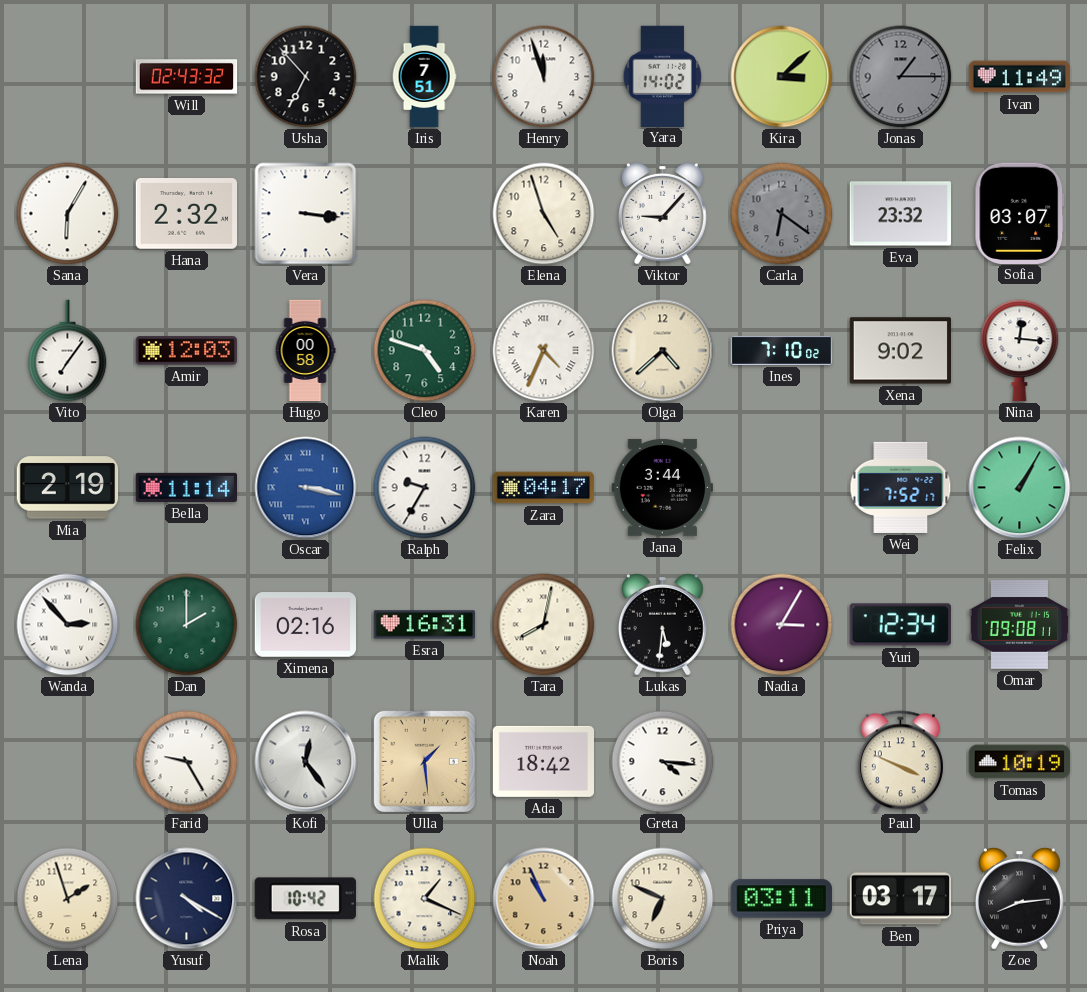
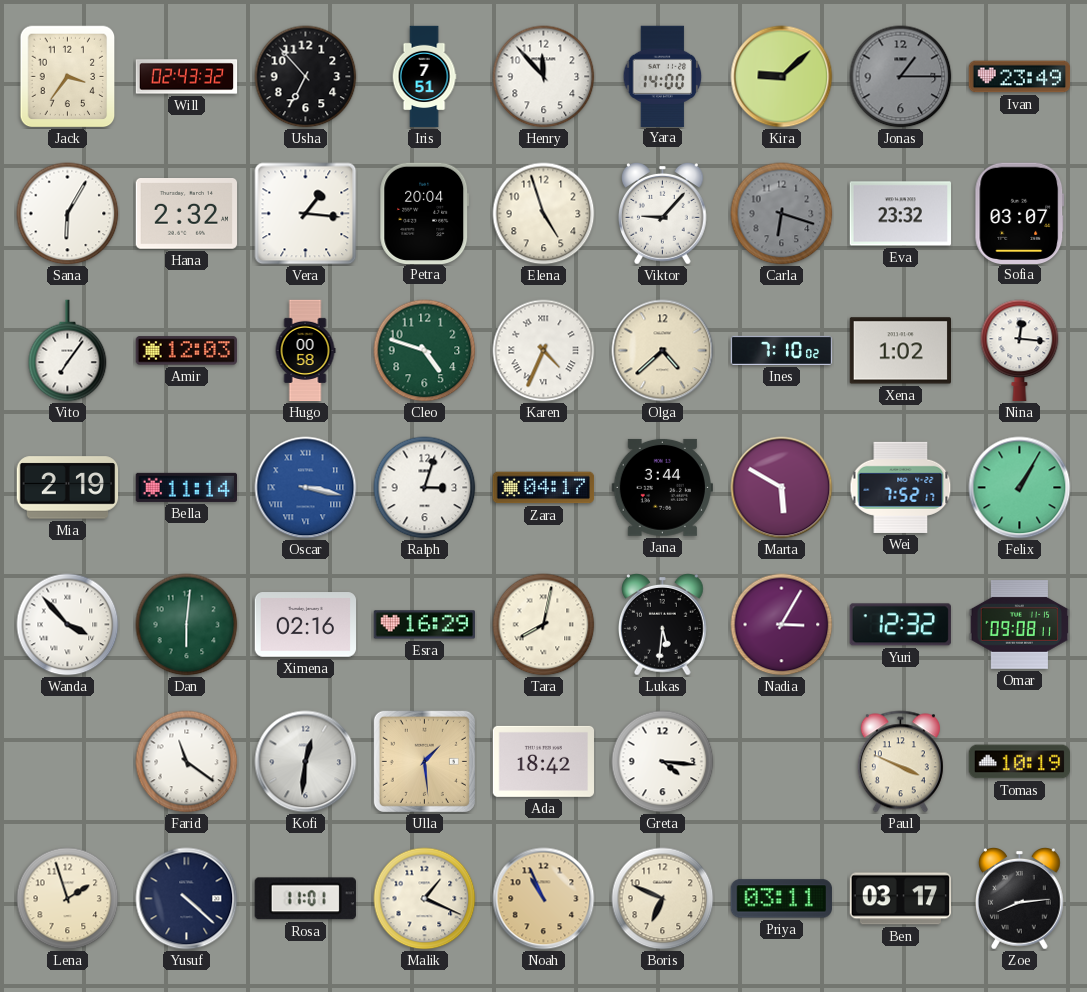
Jack: none -> 3:36
Henry: 11:57 -> 11:53
Yara: 14:02 -> 14:00
Kira: 3:08 -> 9:08
Ivan: 11:49 -> 23:49
Vera: 3:16 -> 1:16
Petra: none -> 20:04
Carla: 6:21 -> 6:18
Xena: 9:02 -> 1:02
Ralph: 9:35 -> 3:03
Marta: none -> 5:50
Wanda: 2:53 -> 3:53
Dan: 2:00 -> 6:01
Esra: 16:31 -> 16:29
Yuri: 12:34 -> 12:32
Farid: 9:25 -> 11:21
Kofi: 12:24 -> 12:31
Yusuf: 4:20 -> 4:22
Rosa: 10:42 -> 11:01
